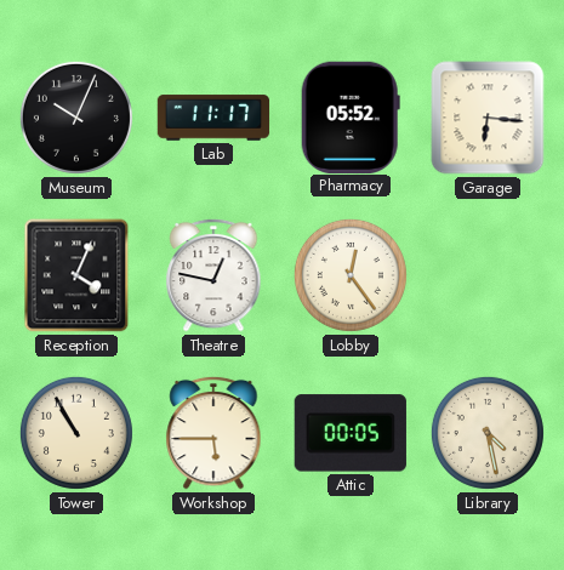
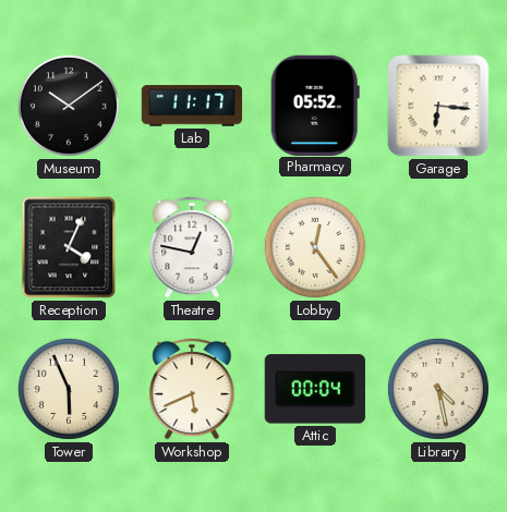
Museum: 10:04 -> 10:09
Tower: 10:55 -> 5:56
Workshop: 5:45 -> 5:41
Attic: 00:05 -> 00:04
